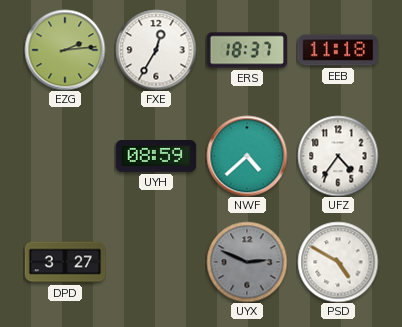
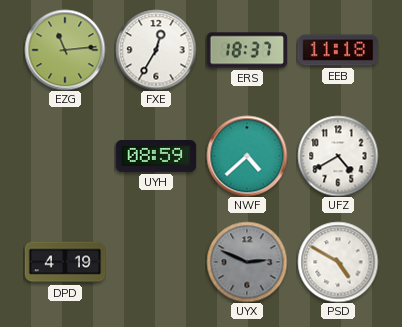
EZG: 2:14 -> 11:14
UFZ: 4:36 -> 4:40
DPD: 3:27 -> 4:19
